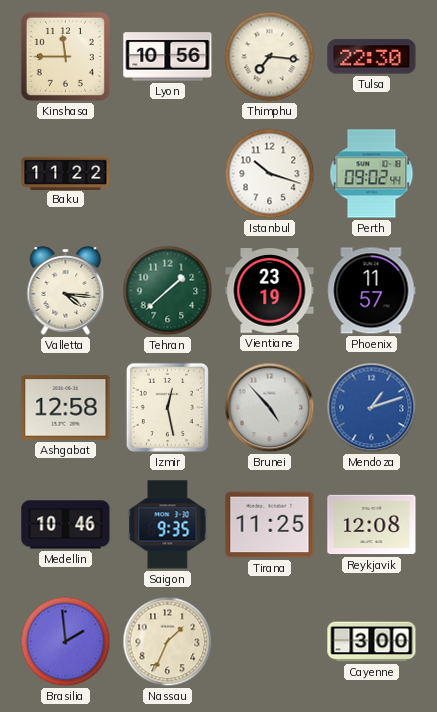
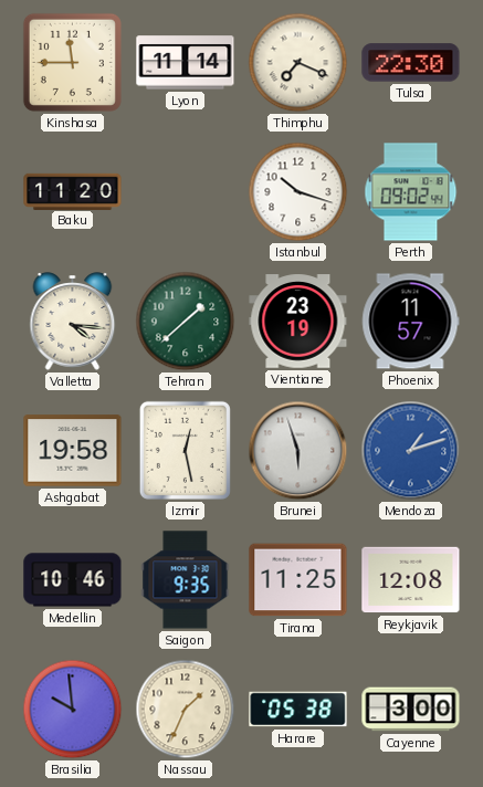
Lyon: 10:56 -> 11:14
Thimphu: 7:16 -> 7:19
Baku: 11:22 -> 11:20
Ashgabat: 12:58 -> 19:58
Brunei: 4:53 -> 5:57
Brasilia: 1:59 -> 9:59
Harare: none -> 05:38
